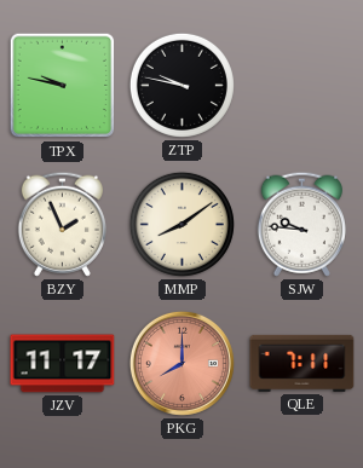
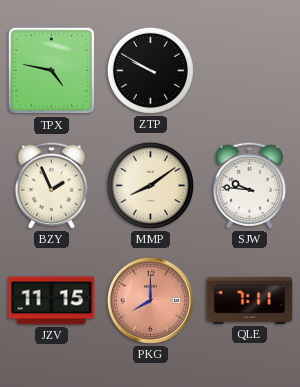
TPX: 9:47 -> 4:47
ZTP: 9:47 -> 9:50
JZV: 11:17 -> 11:15
